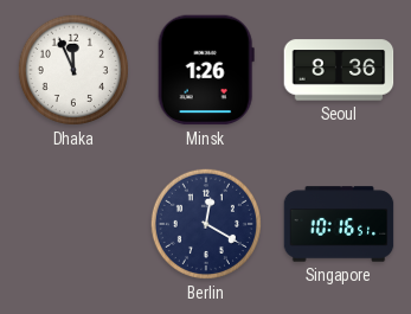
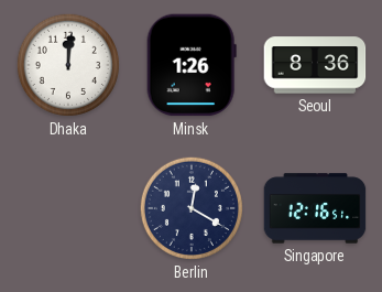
Dhaka: 11:56 -> 12:01
Singapore: 10:16 -> 12:16
